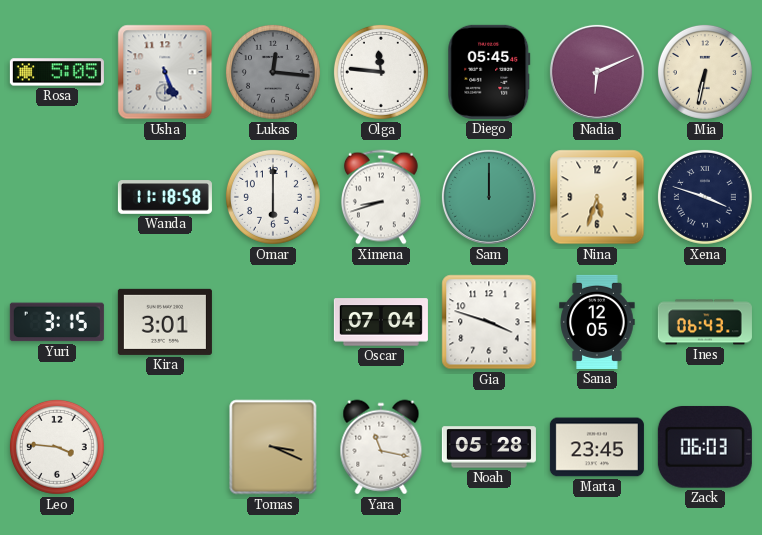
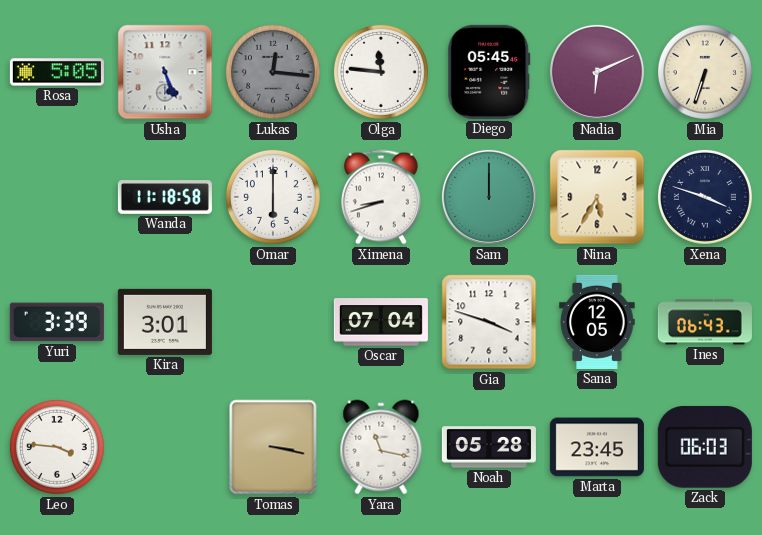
Mia: 6:32 -> 6:33
Nina: 5:33 -> 5:35
Yuri: 3:15 -> 3:39
Tomas: 3:19 -> 3:17
